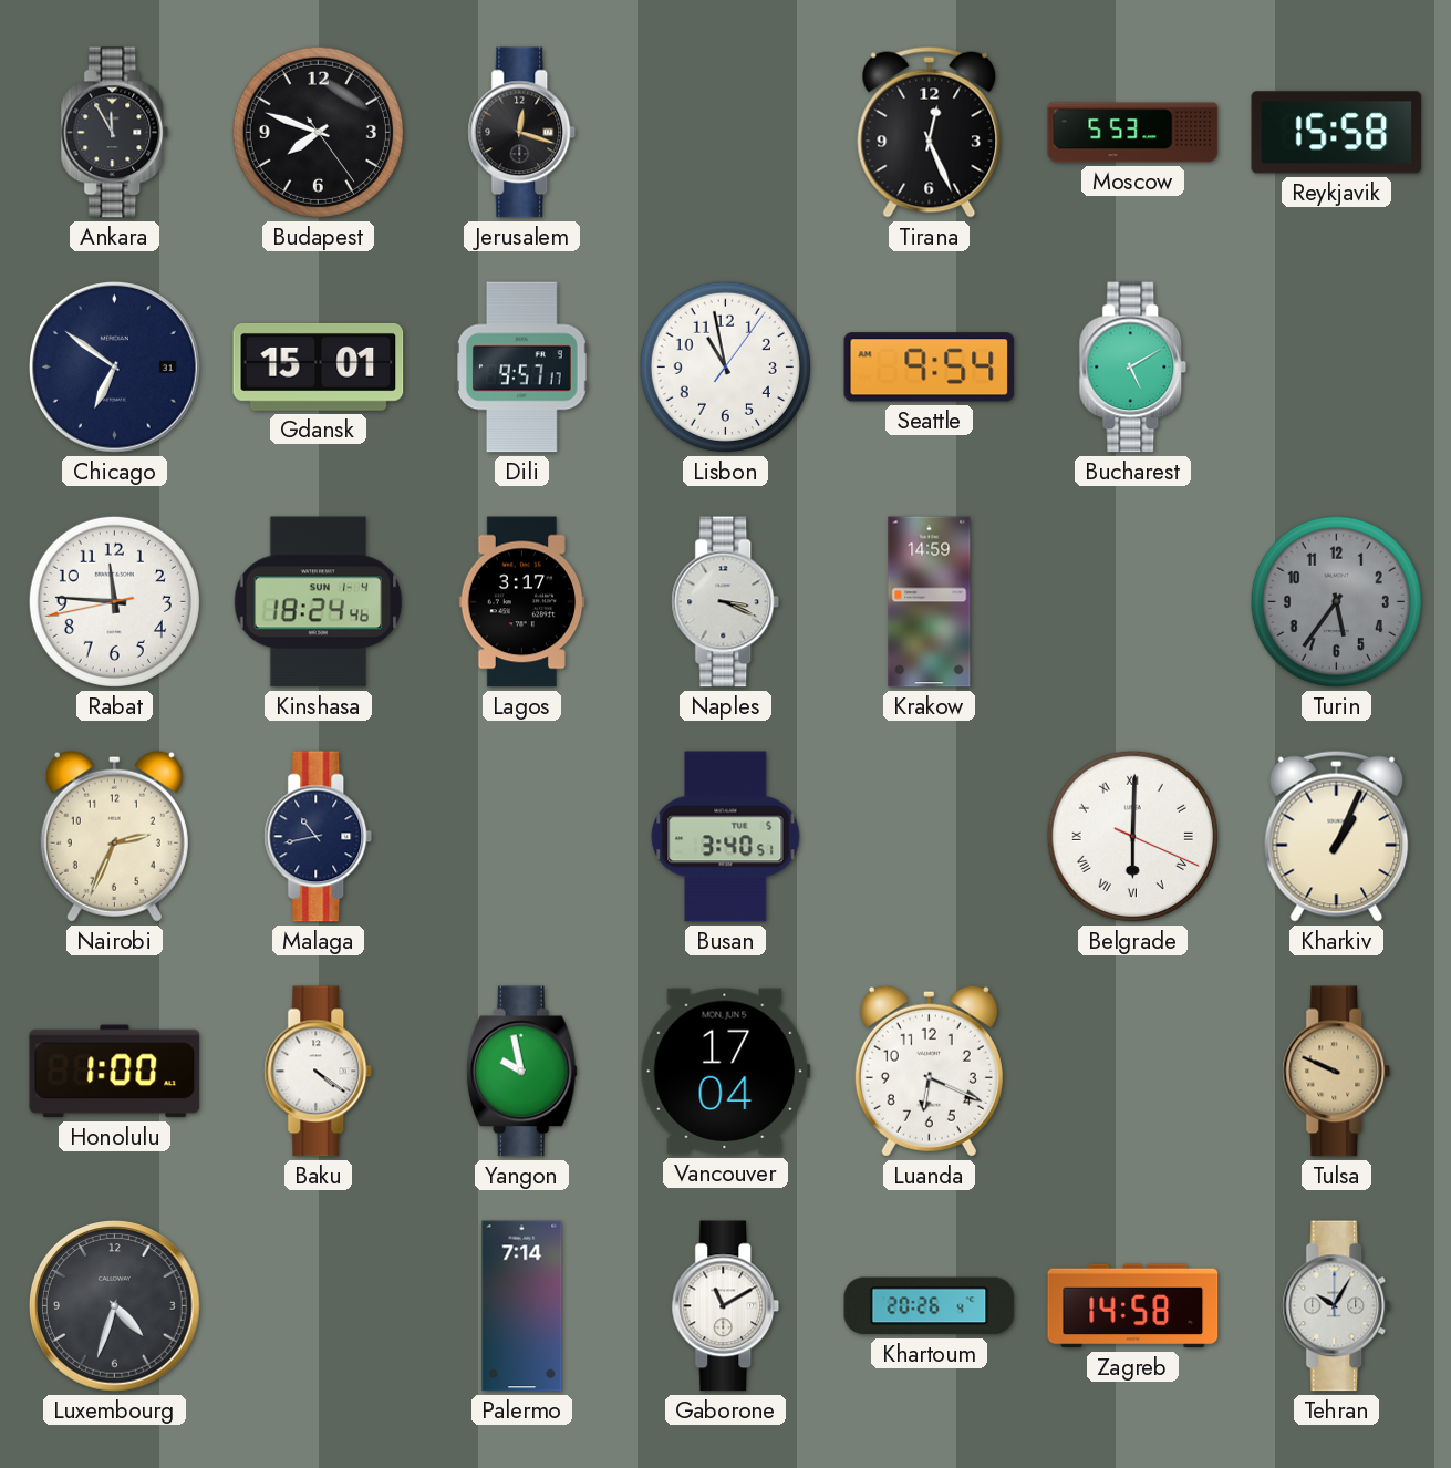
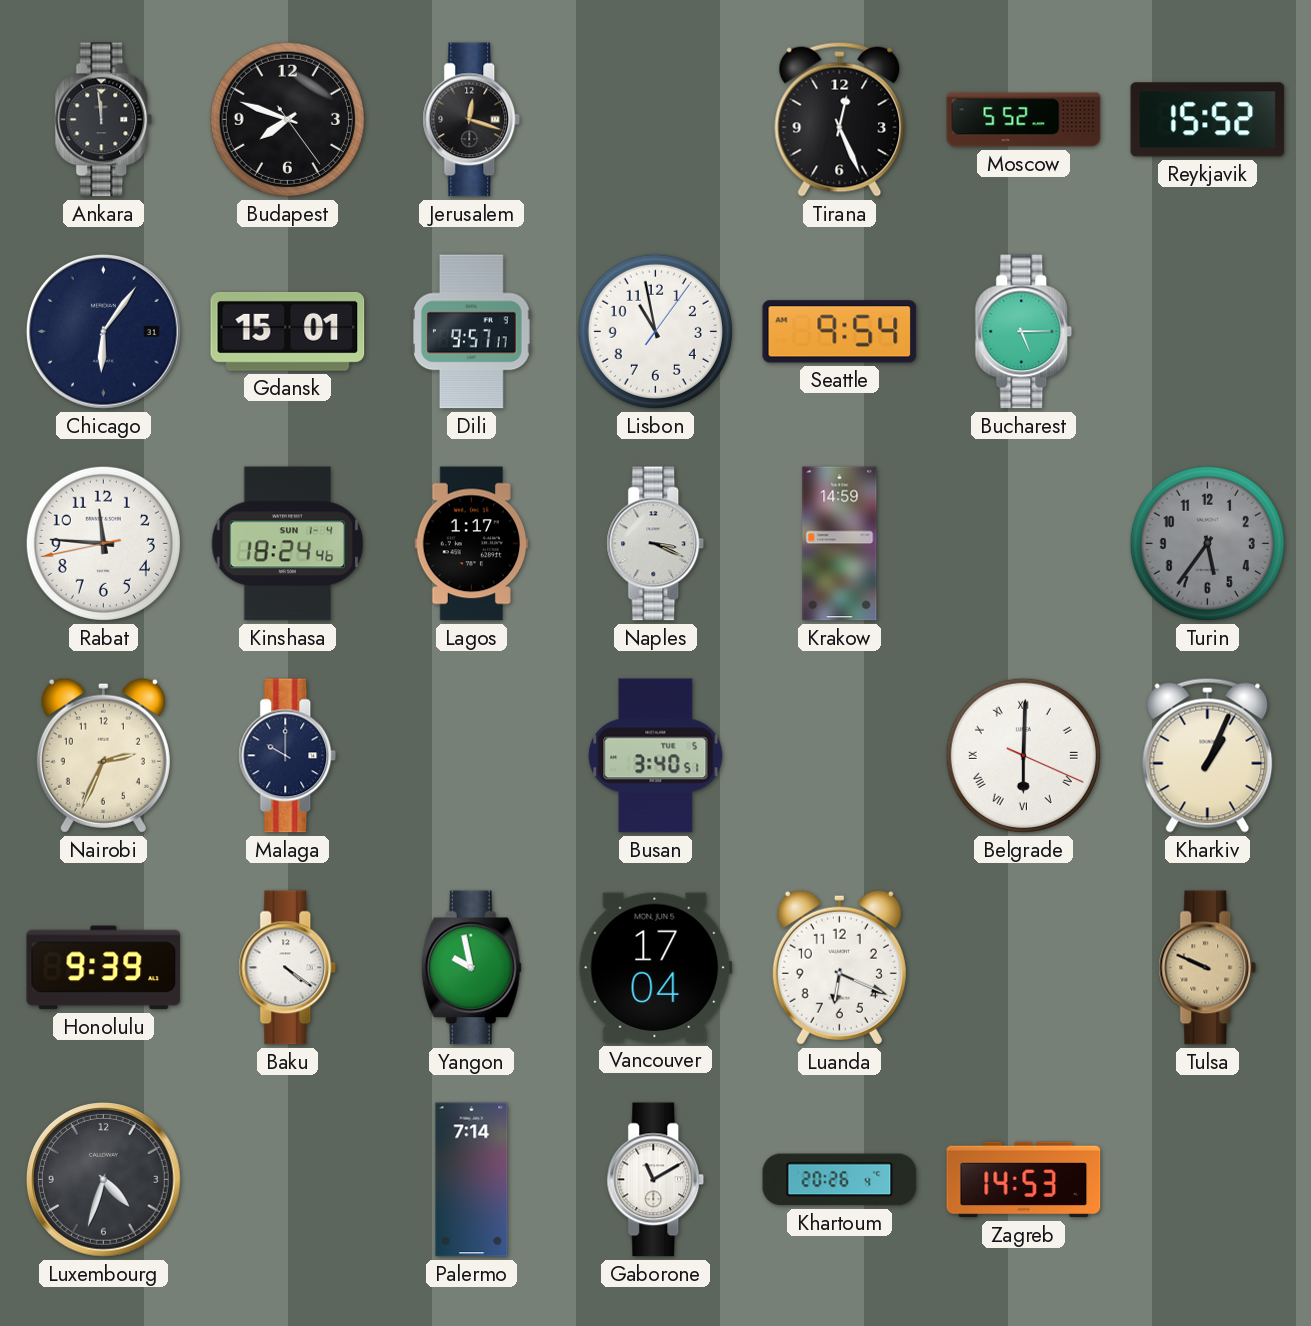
Ankara: 11:55 -> 11:59
Moscow: 5:53 -> 5:52
Reykjavik: 15:58 -> 15:52
Chicago: 6:51 -> 6:06
Bucharest: 5:10 -> 5:15
Lagos: 3:17 -> 1:17
Malaga: 10:43 -> 10:00
Honolulu: 1:00 -> 9:39
Zagreb: 14:58 -> 14:53
Tehran: 10:05 -> none
